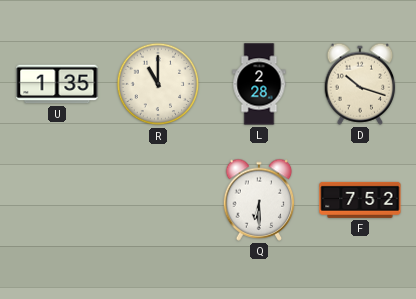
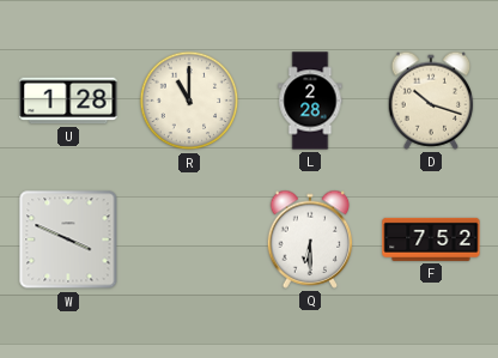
U: 1:35 -> 1:28
W: none -> 3:49
